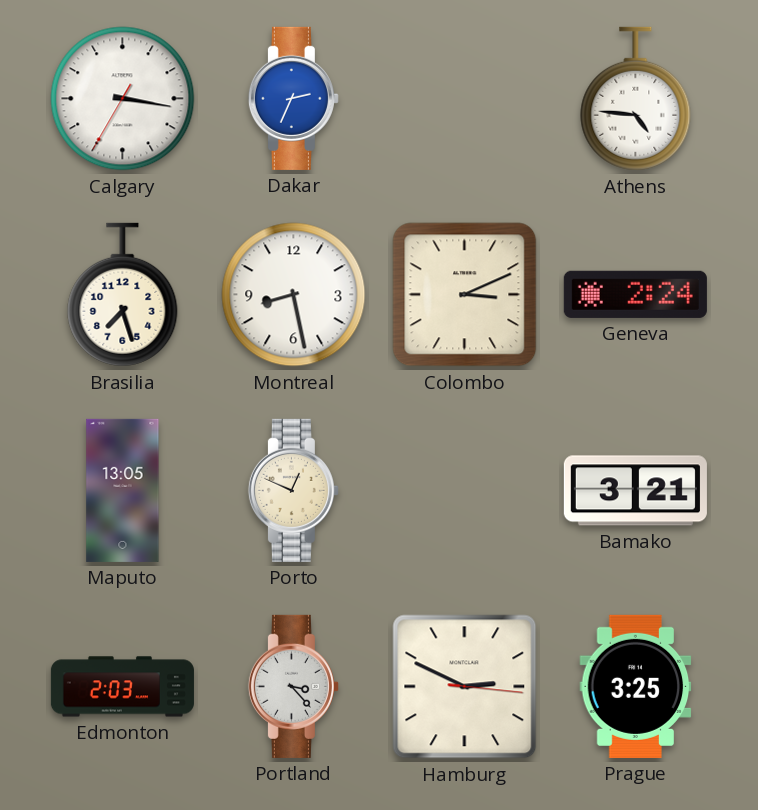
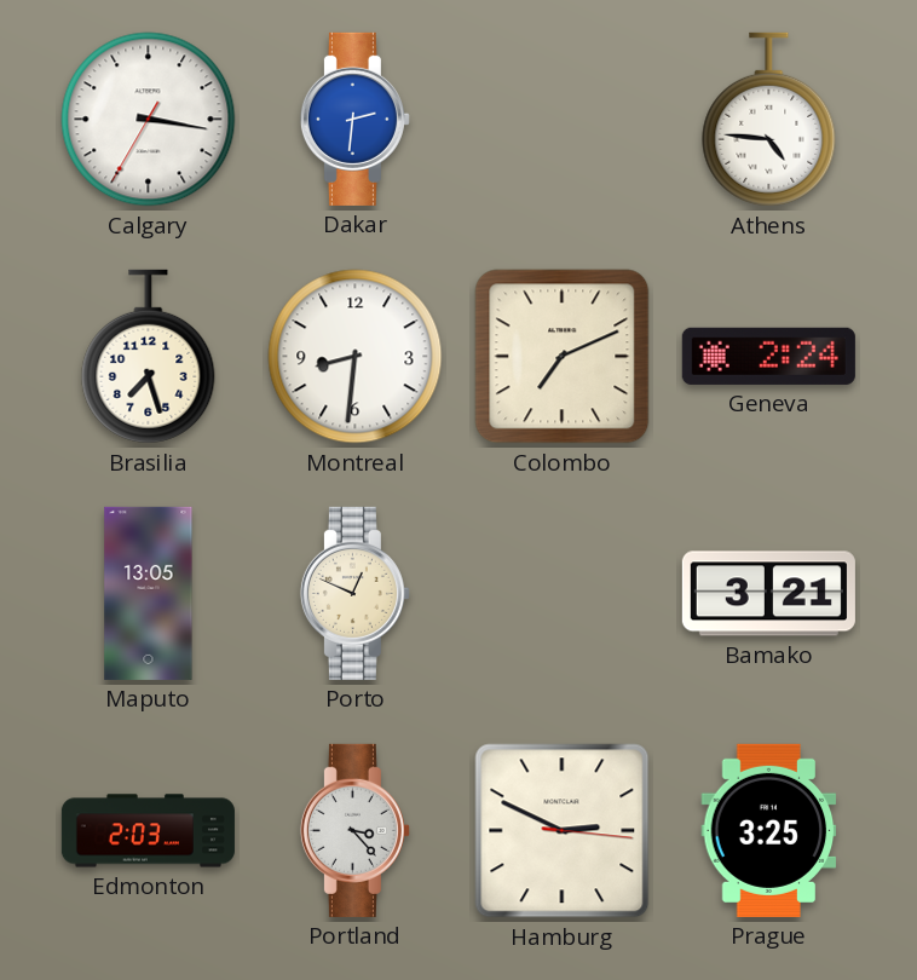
Dakar: 2:34 -> 2:31
Montreal: 8:28 -> 8:31
Colombo: 3:11 -> 7:11
